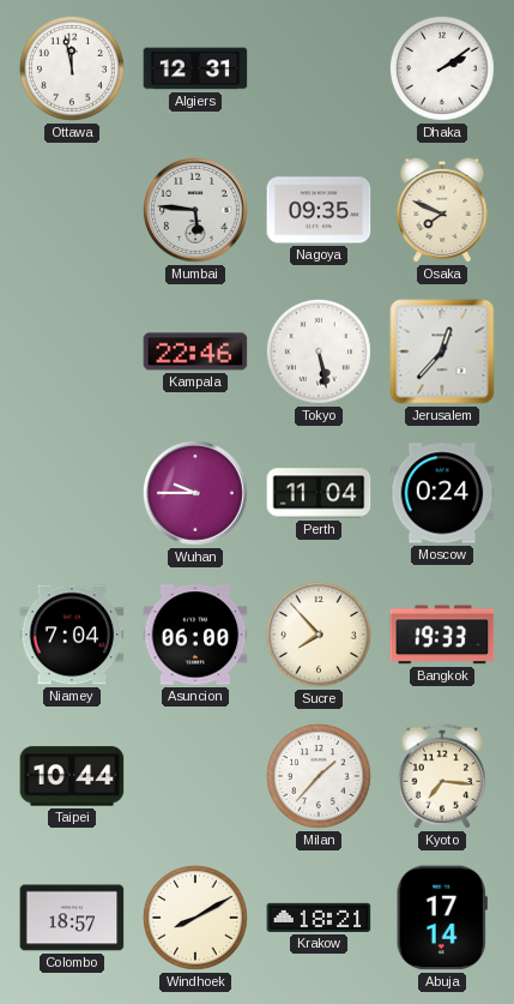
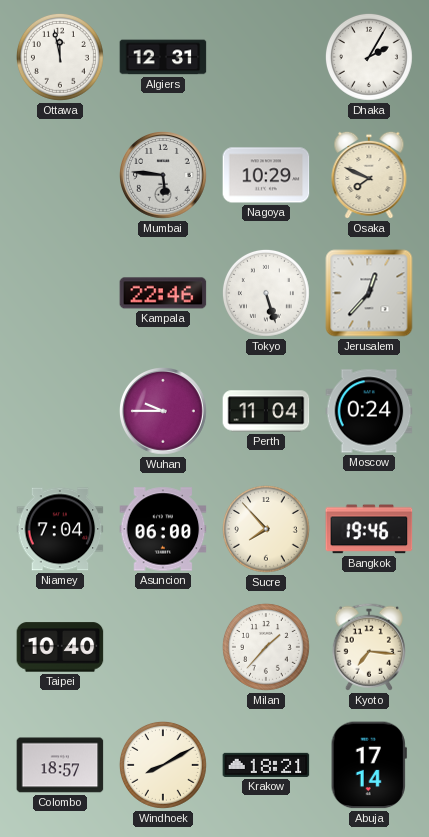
Dhaka: 2:09 -> 2:05
Nagoya: 09:35 -> 10:29
Tokyo: 5:28 -> 5:27
Bangkok: 19:33 -> 19:46
Taipei: 10:44 -> 10:40
